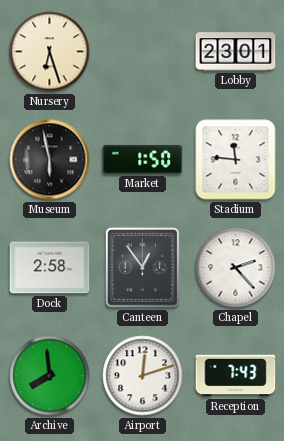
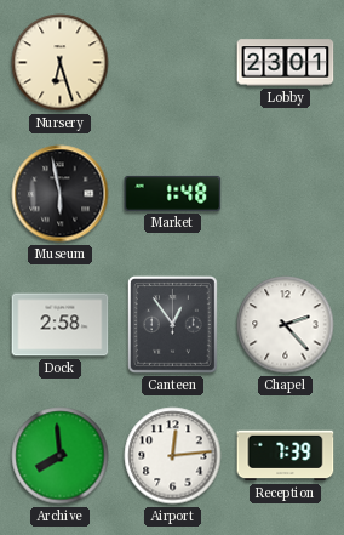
Market: 1:50 -> 1:48
Stadium: 11:46 -> none
Airport: 12:12 -> 12:14
Reception: 7:43 -> 7:39
